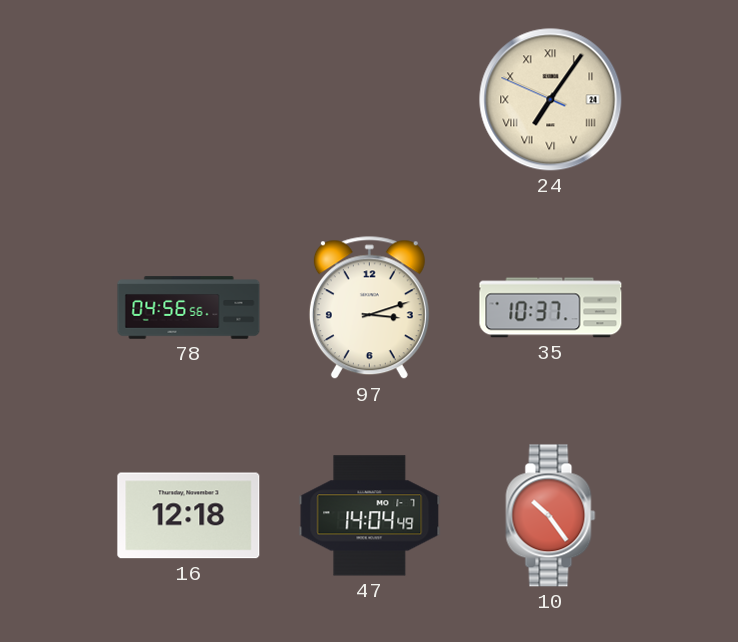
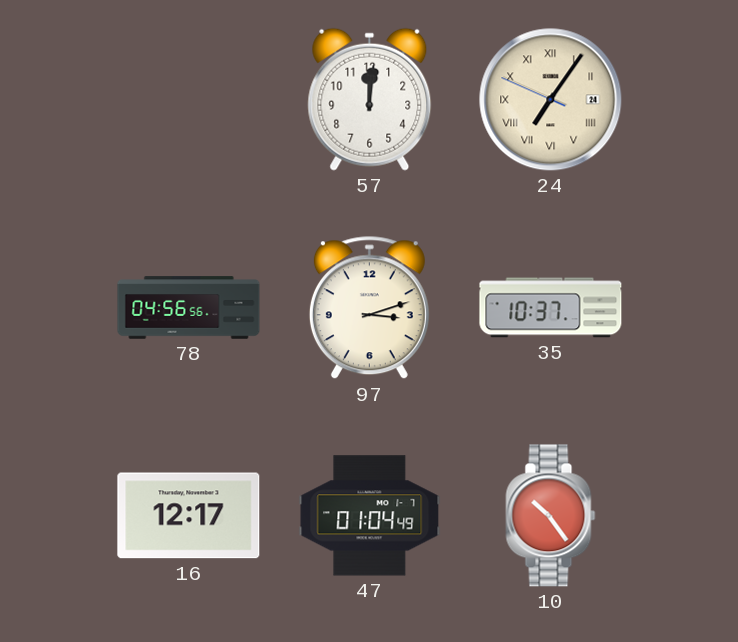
57: none -> 12:01
16: 12:18 -> 12:17
47: 14:04 -> 01:04
